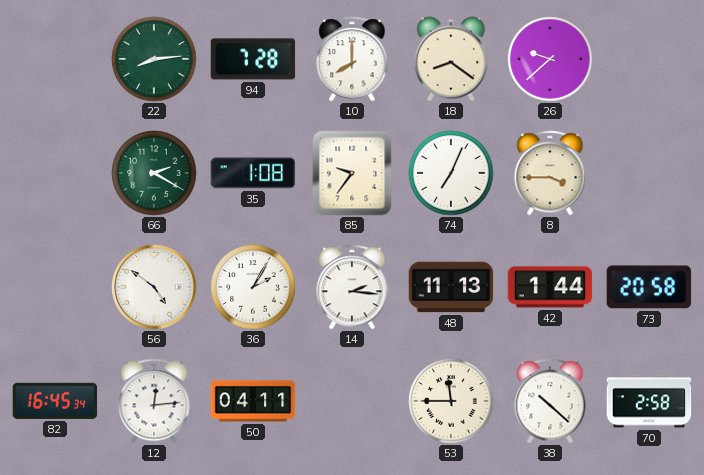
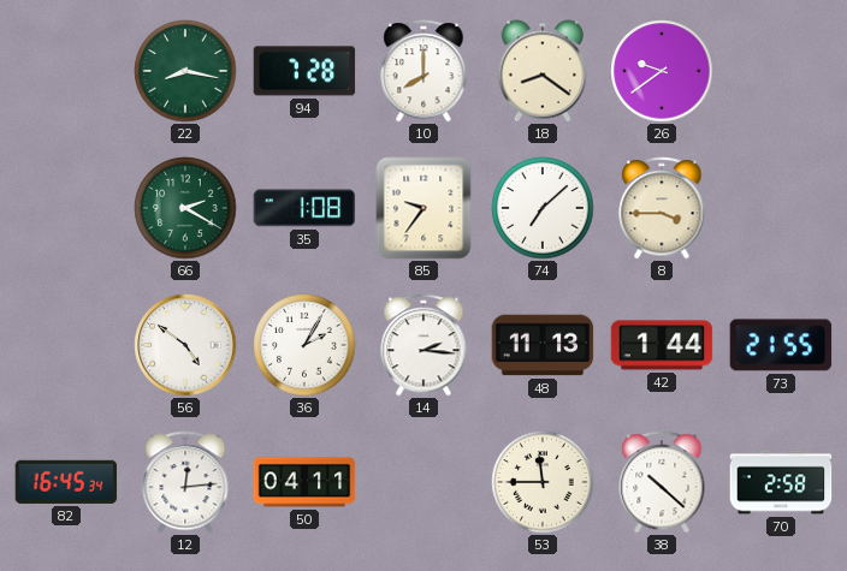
22: 8:14 -> 8:17
26: 9:38 -> 9:39
74: 7:04 -> 7:08
73: 20:58 -> 21:55
